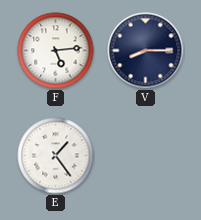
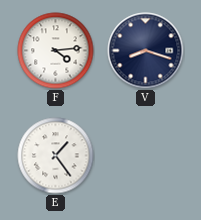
F: 5:14 -> 4:14
V: 8:15 -> 8:18
